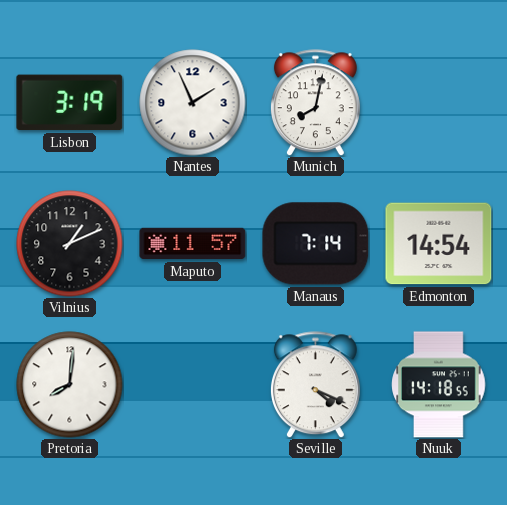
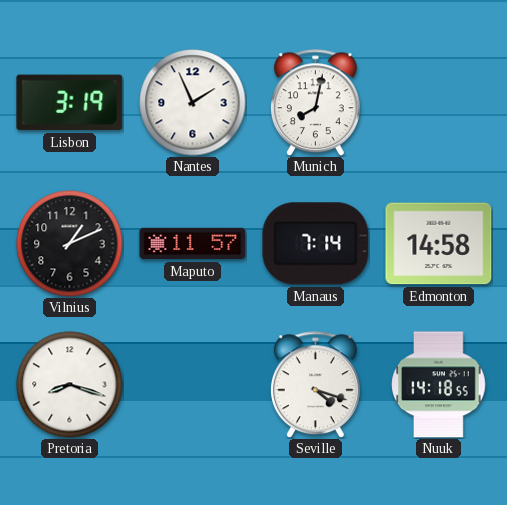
Edmonton: 14:54 -> 14:58
Pretoria: 8:01 -> 8:18
Seville: 4:19 -> 4:18
